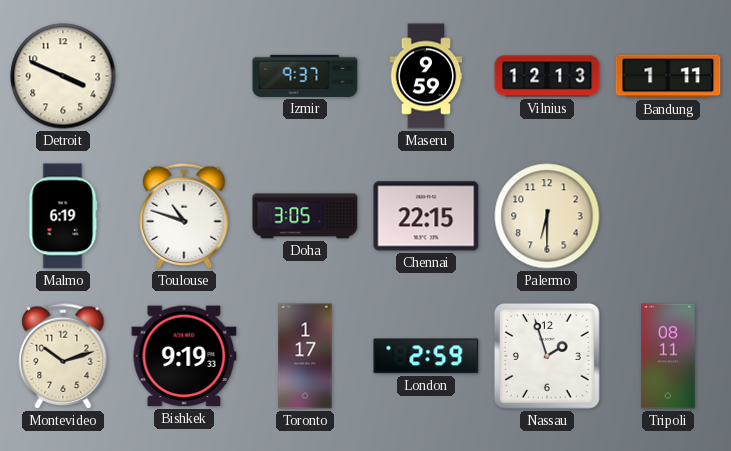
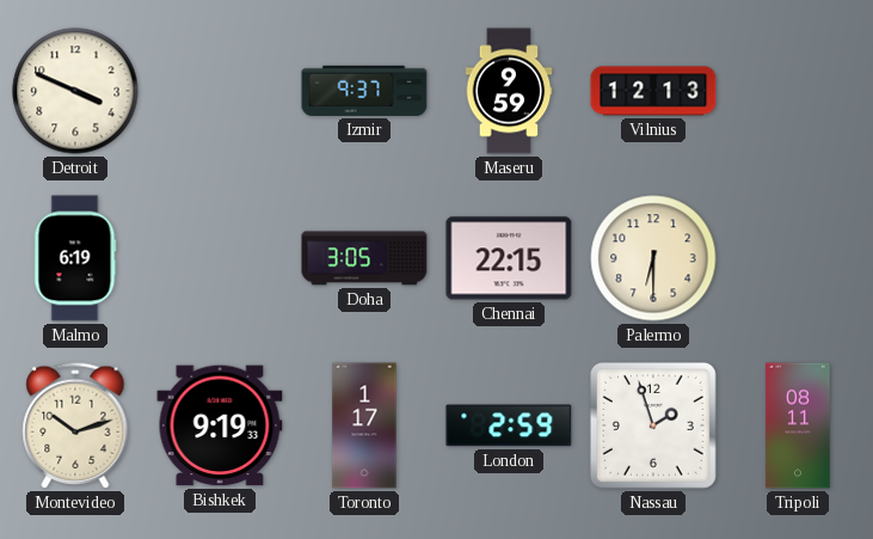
Bandung: 1:11 -> none
Toulouse: 10:48 -> none
